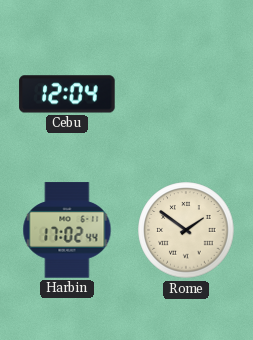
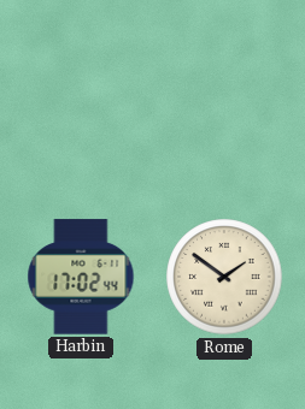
Cebu: 12:04 -> none
